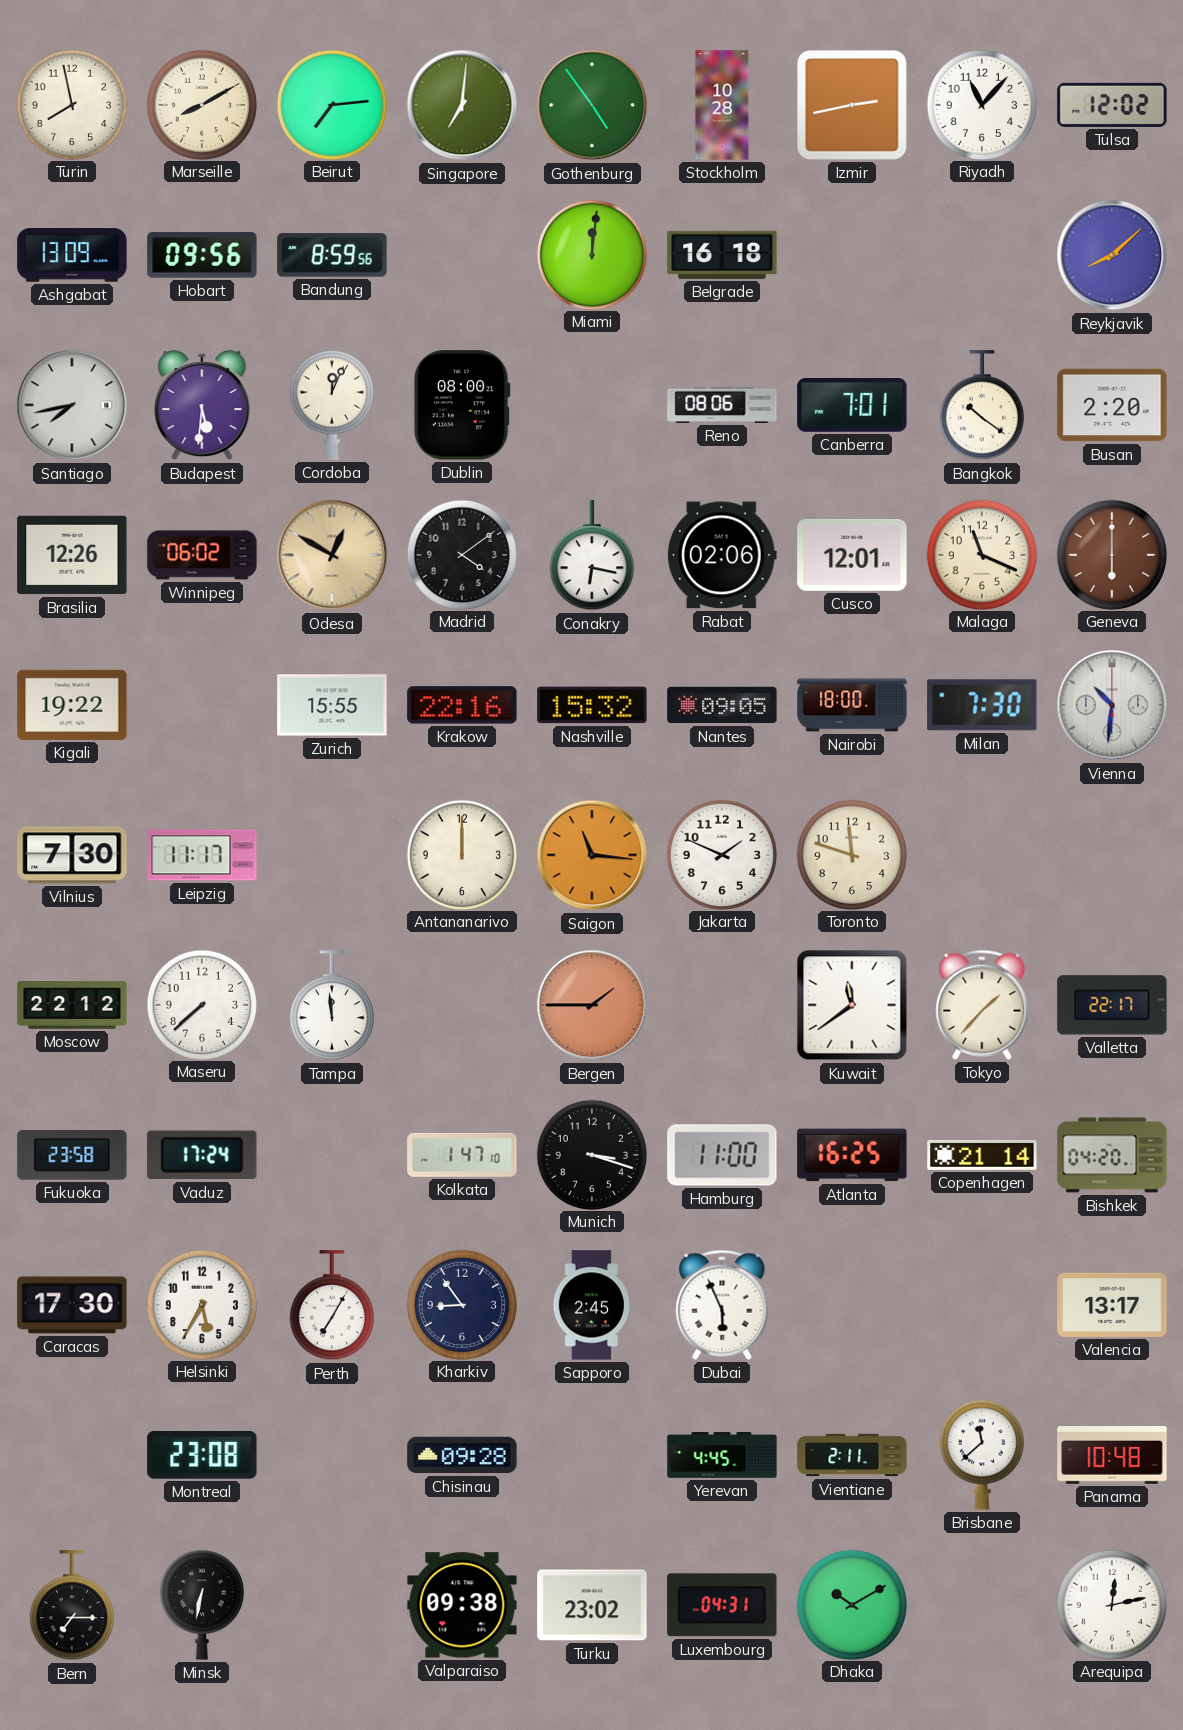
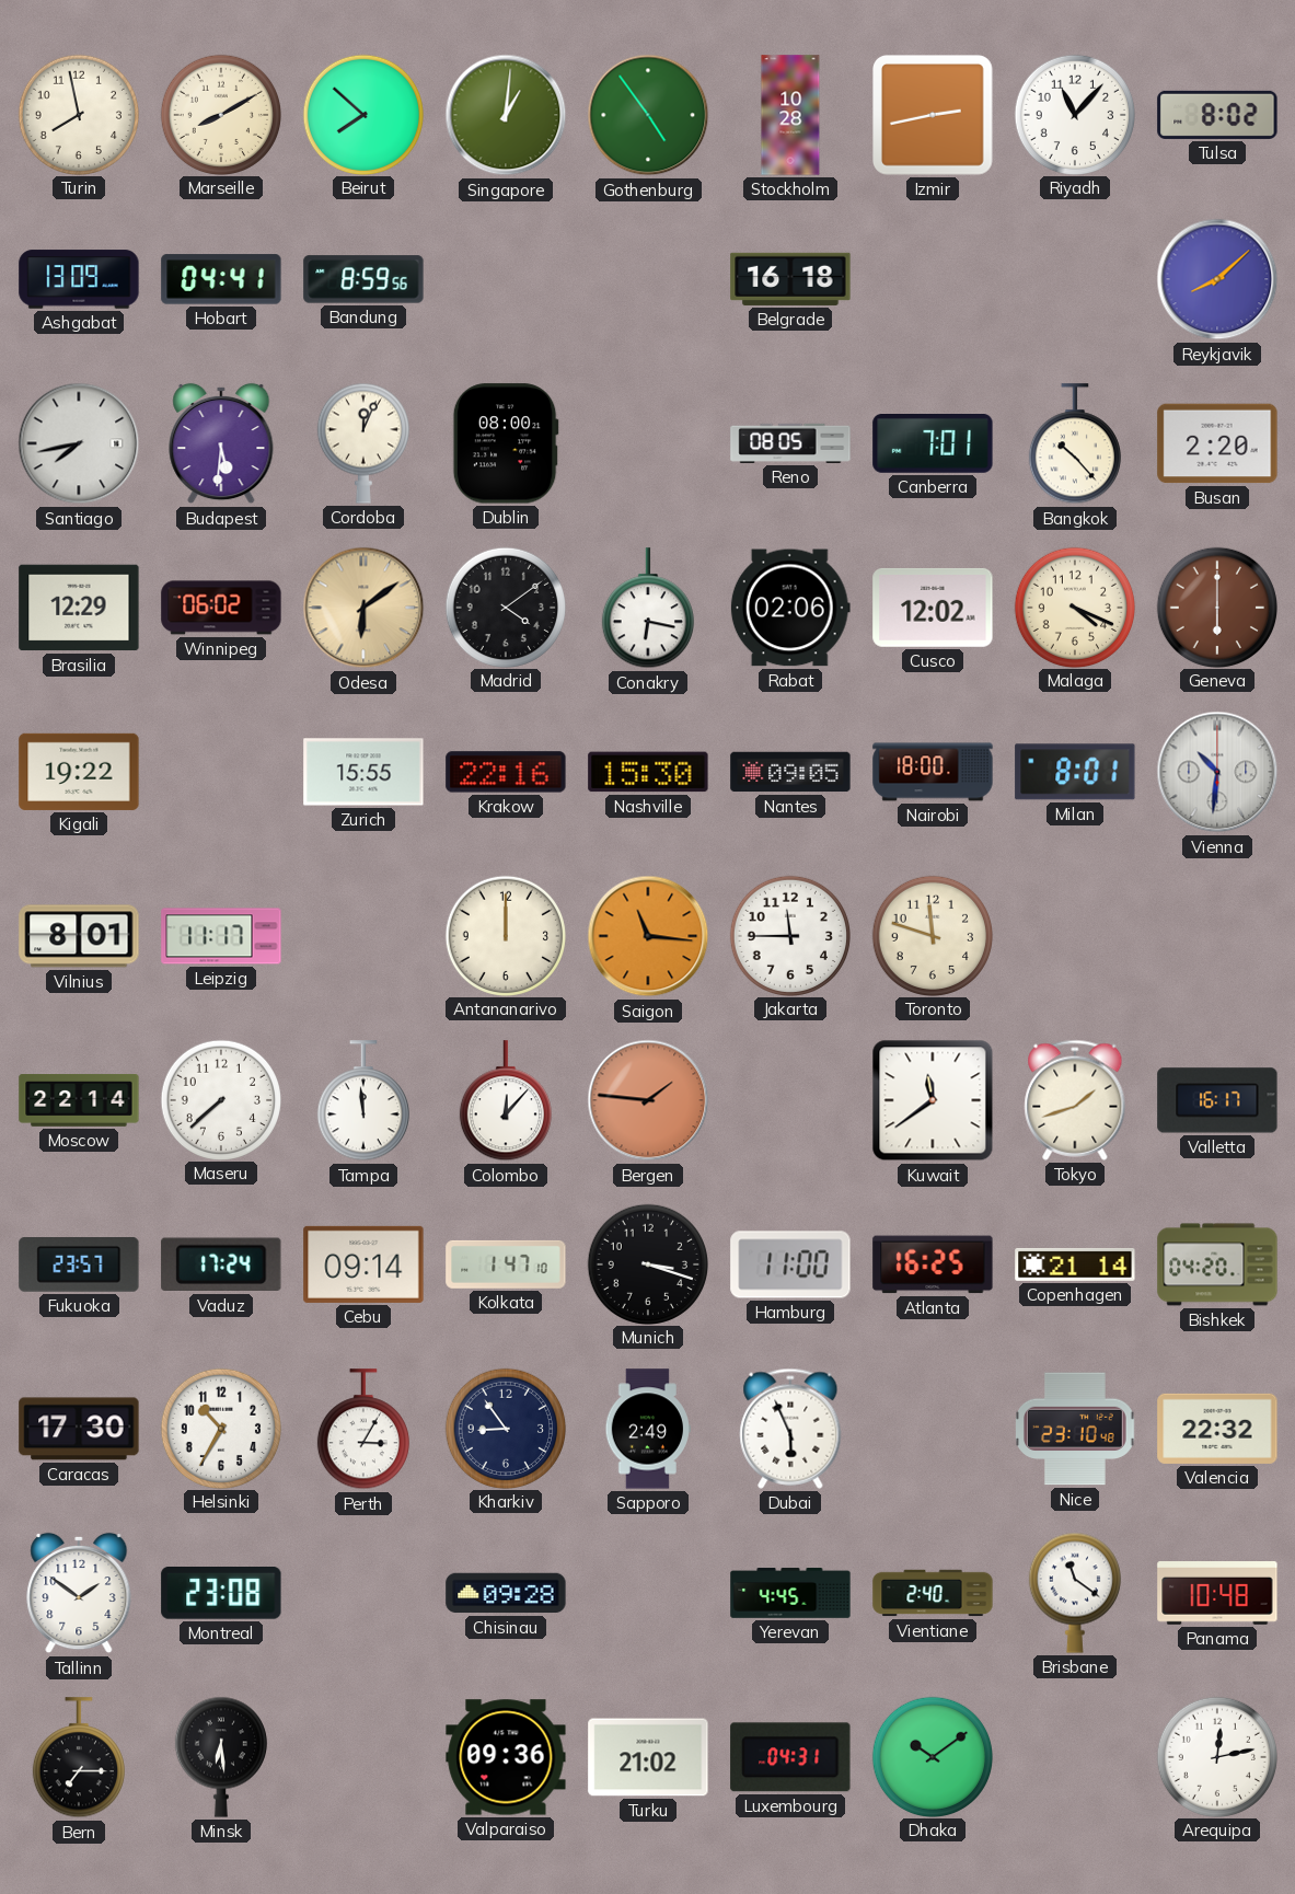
Beirut: 7:14 -> 7:52
Singapore: 7:01 -> 1:01
Tulsa: 12:02 -> 8:02
Hobart: 09:56 -> 04:41
Miami: 12:01 -> none
Reno: 08:06 -> 08:05
Bangkok: 10:21 -> 10:23
Brasilia: 12:26 -> 12:29
Odesa: 12:50 -> 6:09
Cusco: 12:01 -> 12:02
Malaga: 11:19 -> 4:19
Nashville: 15:32 -> 15:30
Milan: 7:30 -> 8:01
Vilnius: 7:30 -> 8:01
Jakarta: 1:49 -> 11:45
Moscow: 22:12 -> 22:14
Colombo: none -> 12:07
Bergen: 1:45 -> 1:46
Tokyo: 1:37 -> 1:42
Valletta: 22:17 -> 16:17
Fukuoka: 23:58 -> 23:57
Cebu: none -> 09:14
Helsinki: 5:35 -> 10:35
Perth: 7:05 -> 3:05
Sapporo: 2:45 -> 2:49
Nice: none -> 23:10
Valencia: 13:17 -> 22:32
Tallinn: none -> 1:51
Vientiane: 2:11 -> 2:40
Brisbane: 11:38 -> 11:21
Minsk: 6:32 -> 6:29
Valparaiso: 09:38 -> 09:36
Turku: 23:02 -> 21:02
Dhaka: 10:10 -> 10:09
